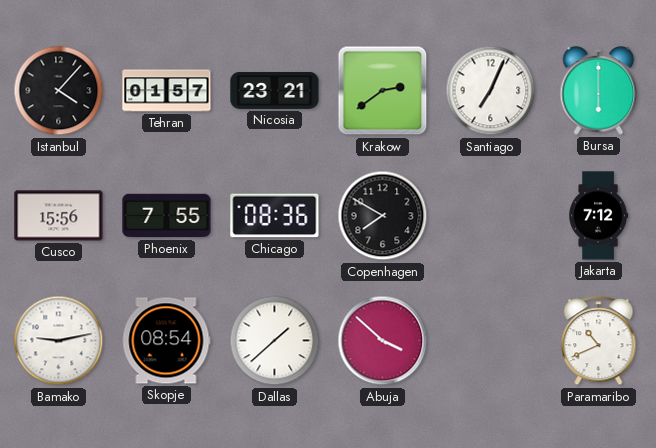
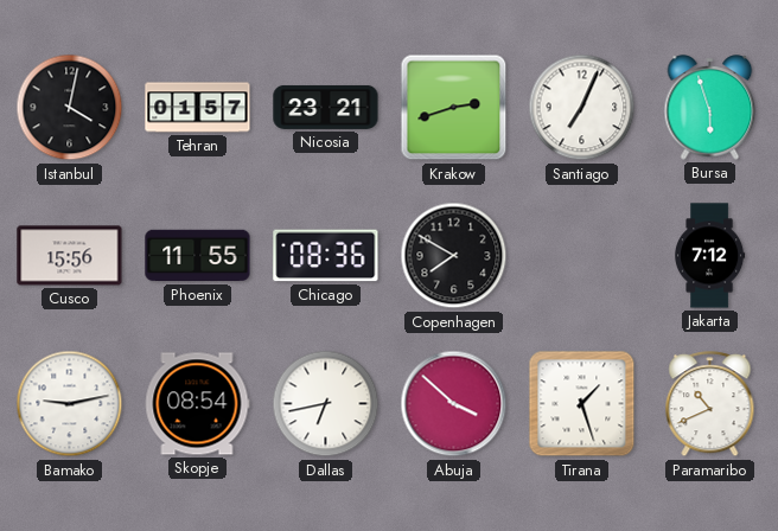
Istanbul: 4:07 -> 4:02
Krakow: 2:39 -> 2:42
Bursa: 6:00 -> 5:57
Phoenix: 7:55 -> 11:55
Dallas: 1:38 -> 6:43
Tirana: none -> 1:27
